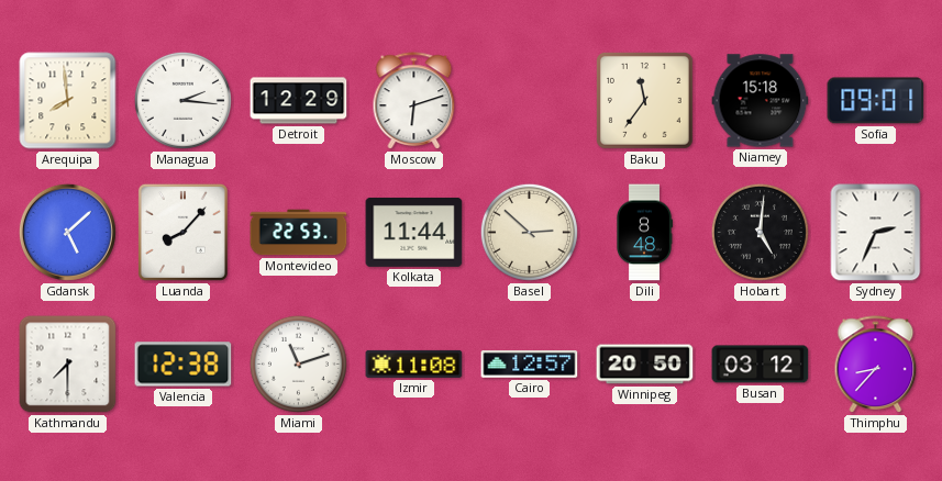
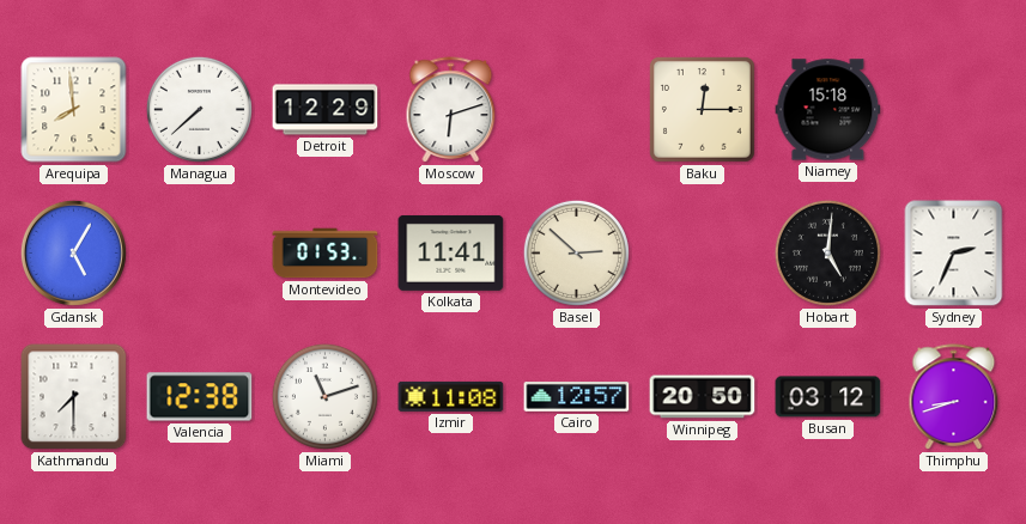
Managua: 2:16 -> 7:38
Baku: 11:36 -> 12:15
Sofia: 09:01 -> none
Gdansk: 5:08 -> 5:05
Luanda: 8:07 -> none
Montevideo: 22:53 -> 01:53
Kolkata: 11:44 -> 11:41
Dili: 8:48 -> none
Thimphu: 8:37 -> 8:42
